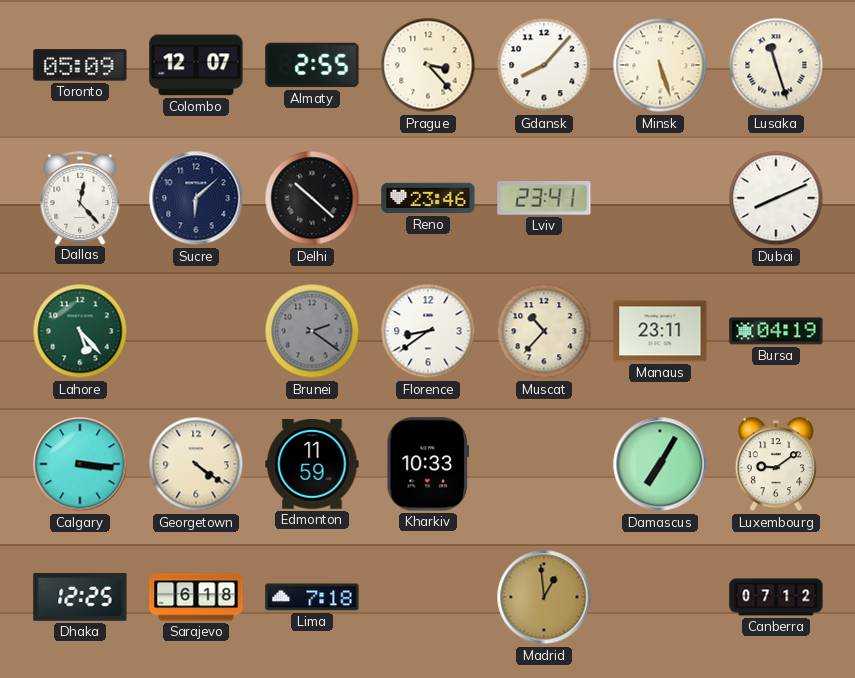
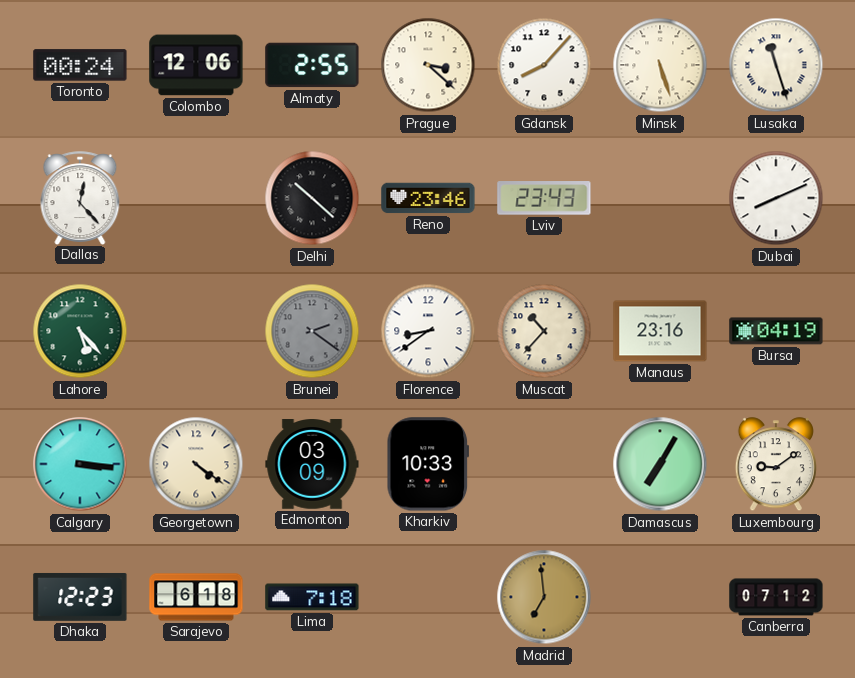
Toronto: 05:09 -> 00:24
Colombo: 12:07 -> 12:06
Prague: 3:23 -> 3:22
Sucre: 6:08 -> none
Lviv: 23:41 -> 23:43
Manaus: 23:11 -> 23:16
Edmonton: 11:59 -> 03:09
Dhaka: 12:25 -> 12:23
Madrid: 12:59 -> 6:59
